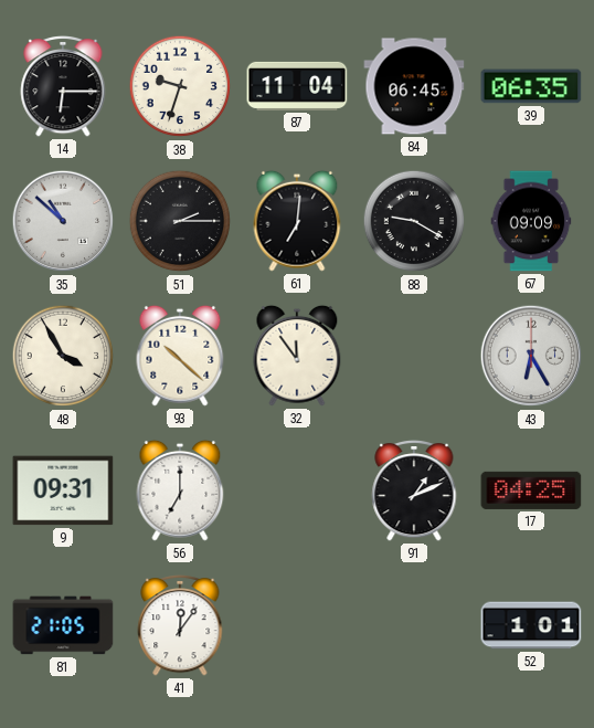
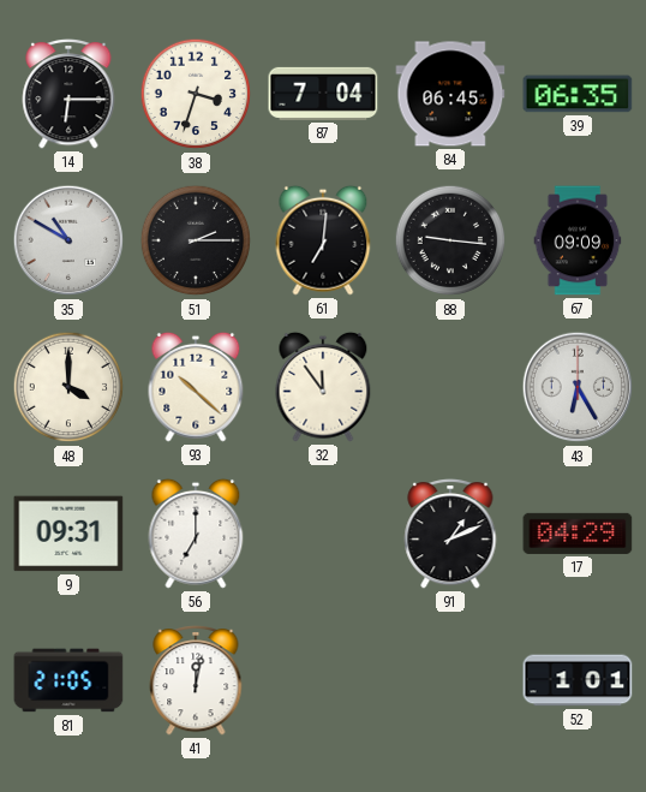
38: 9:33 -> 3:33
87: 11:04 -> 7:04
35: 10:52 -> 10:50
88: 9:20 -> 9:16
48: 3:55 -> 4:00
17: 04:25 -> 04:29
41: 12:06 -> 12:02
